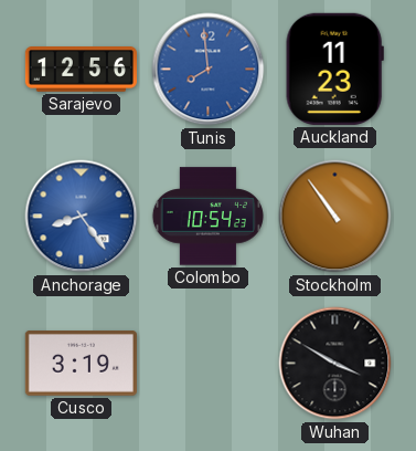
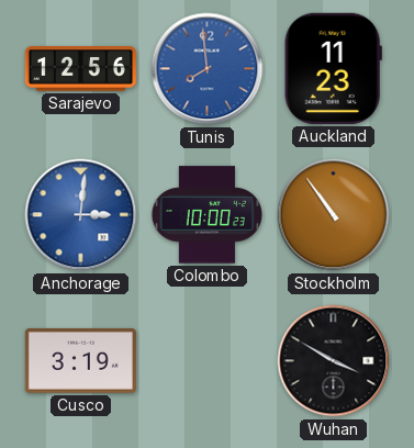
Anchorage: 8:24 -> 3:01
Colombo: 10:54 -> 10:00
